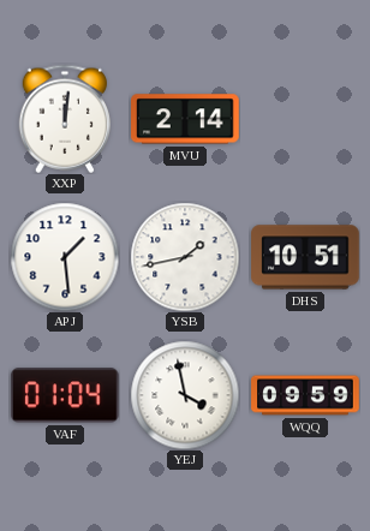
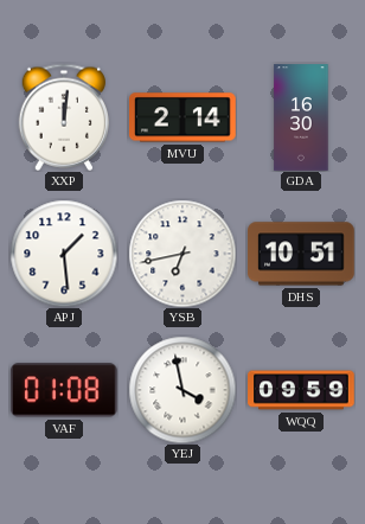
GDA: none -> 16:30
YSB: 1:43 -> 6:43
VAF: 01:04 -> 01:08
